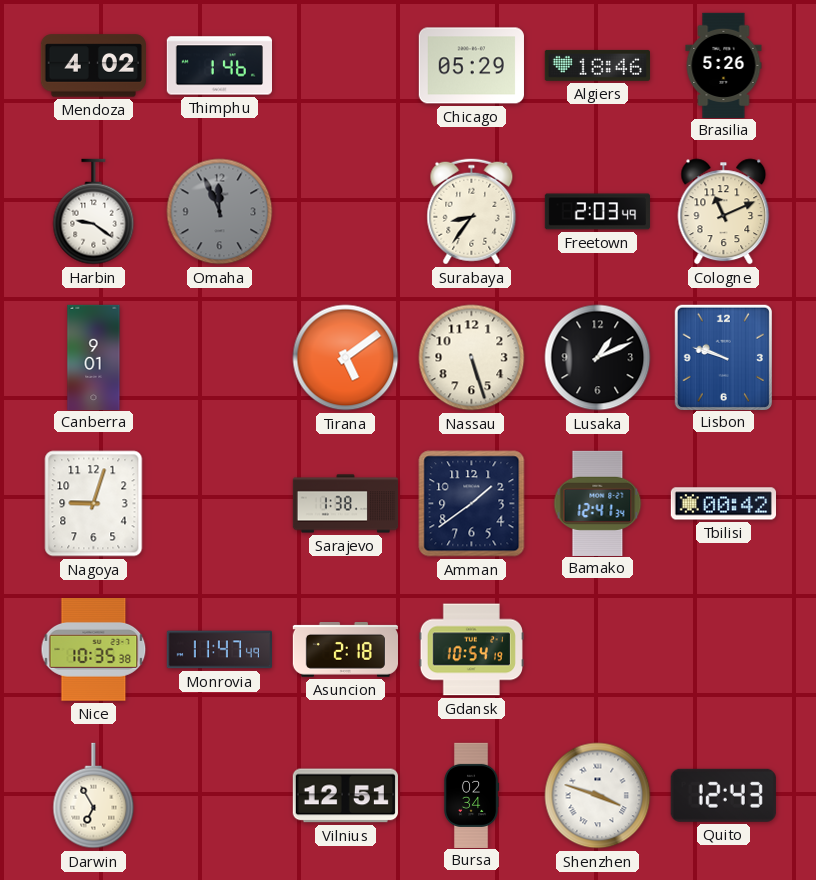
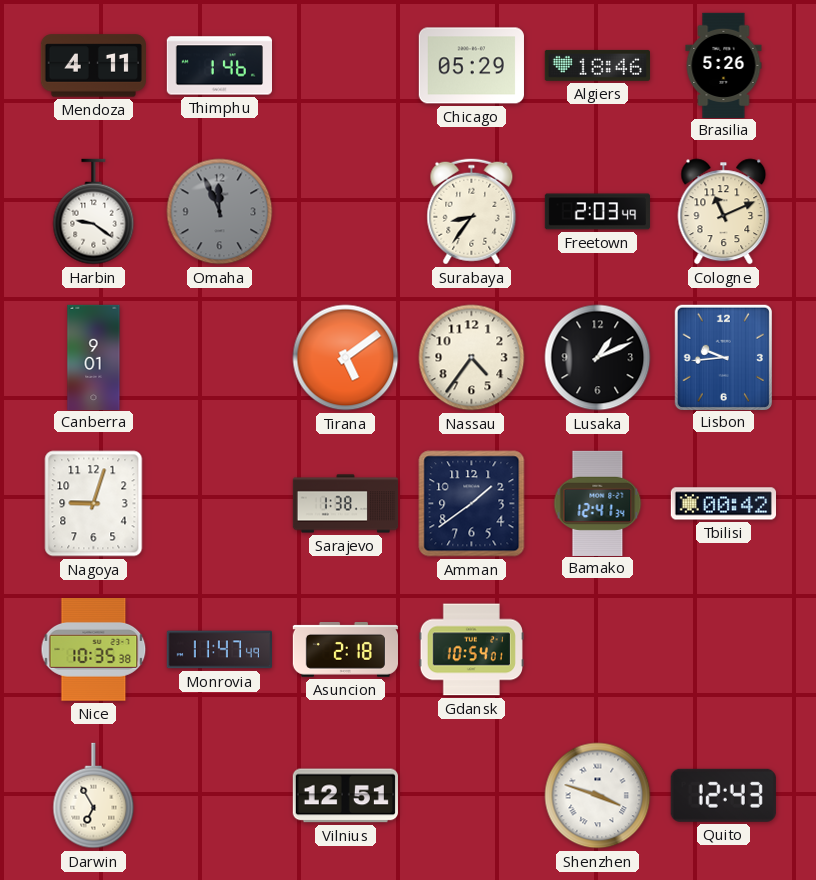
Mendoza: 4:02 -> 4:11
Nassau: 5:27 -> 4:36
Lisbon: 9:48 -> 9:44
Gdansk: 10:54:19 -> 10:54:01
Bursa: 02:34 -> none
